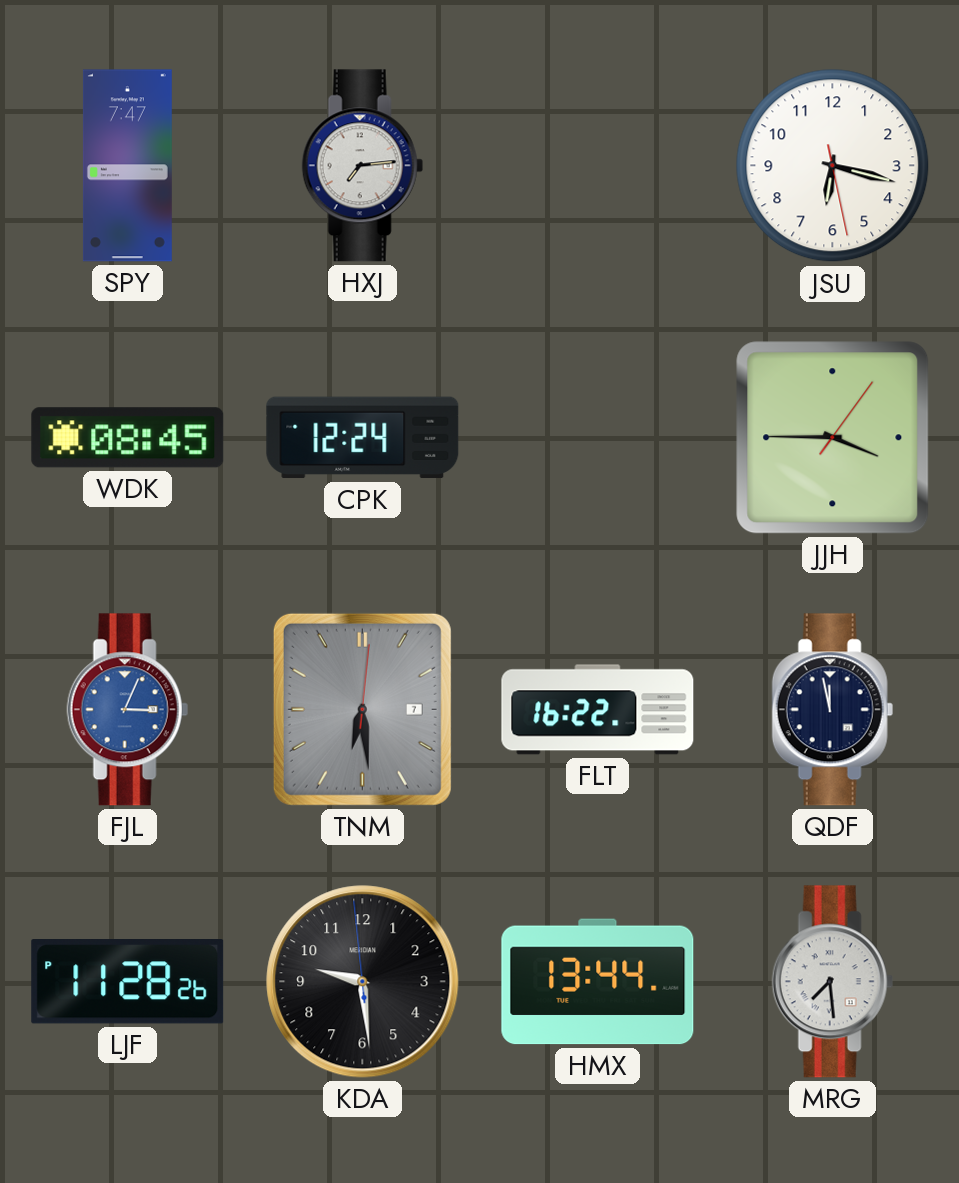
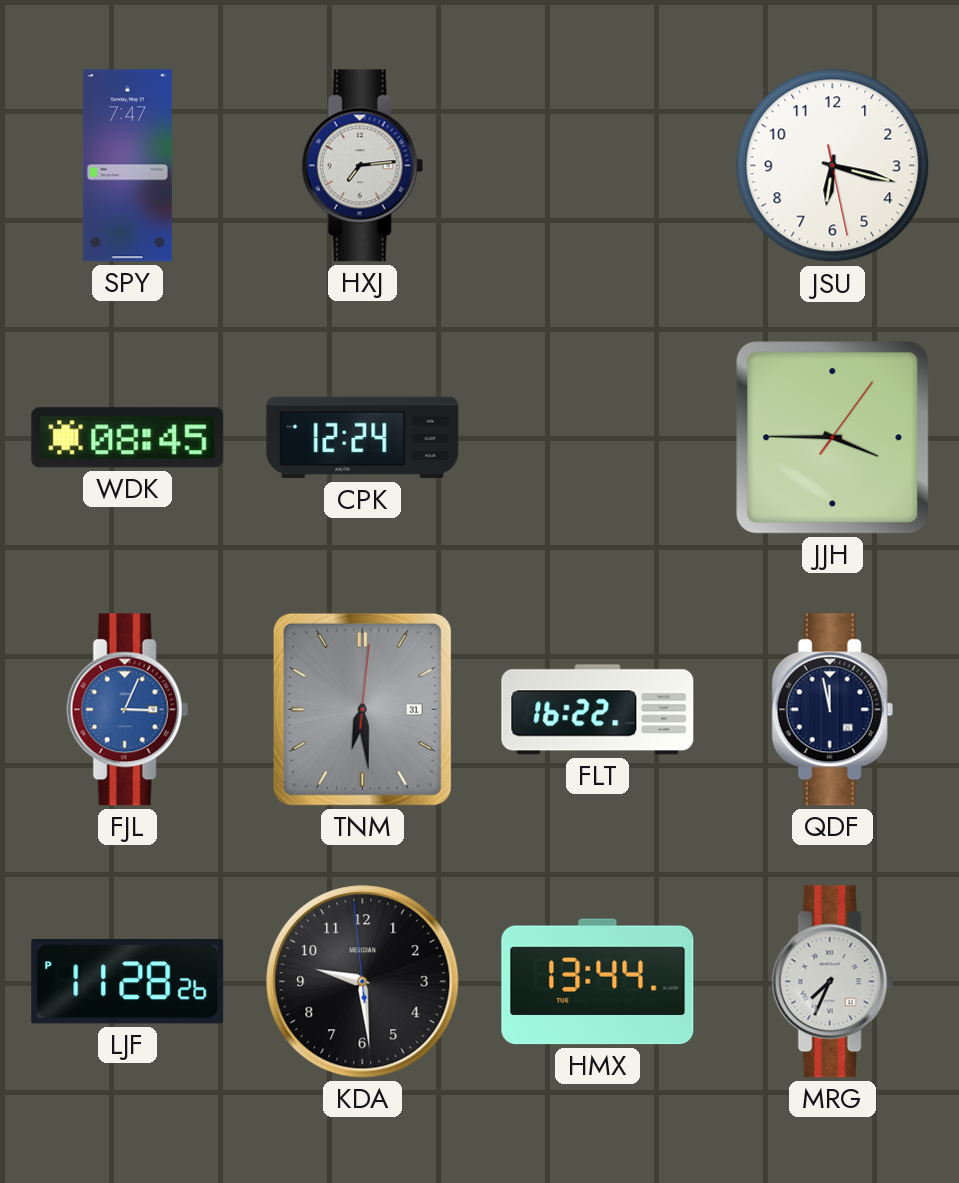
TNM date: 7 -> 31
MRG: 7:29 -> 7:34
